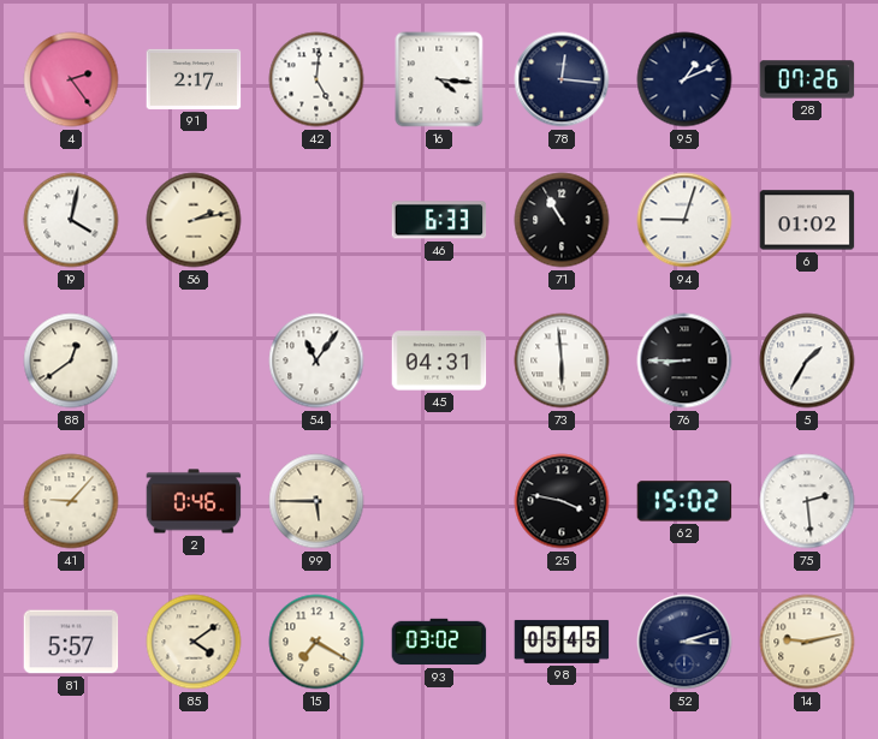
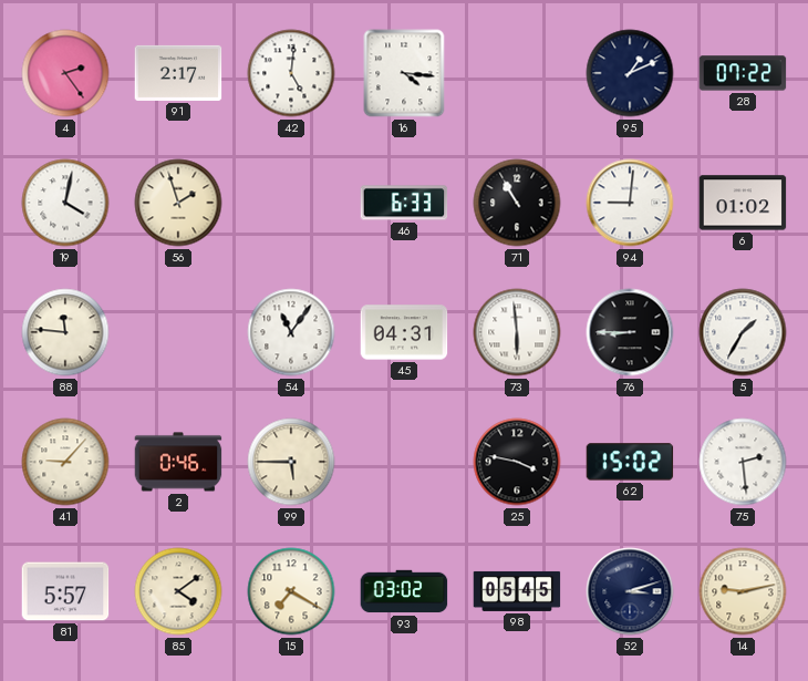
78: 12:16 -> none
28: 07:26 -> 07:22
56: 2:13 -> 1:57
94: 9:03 -> 9:01
88: 12:39 -> 11:46
